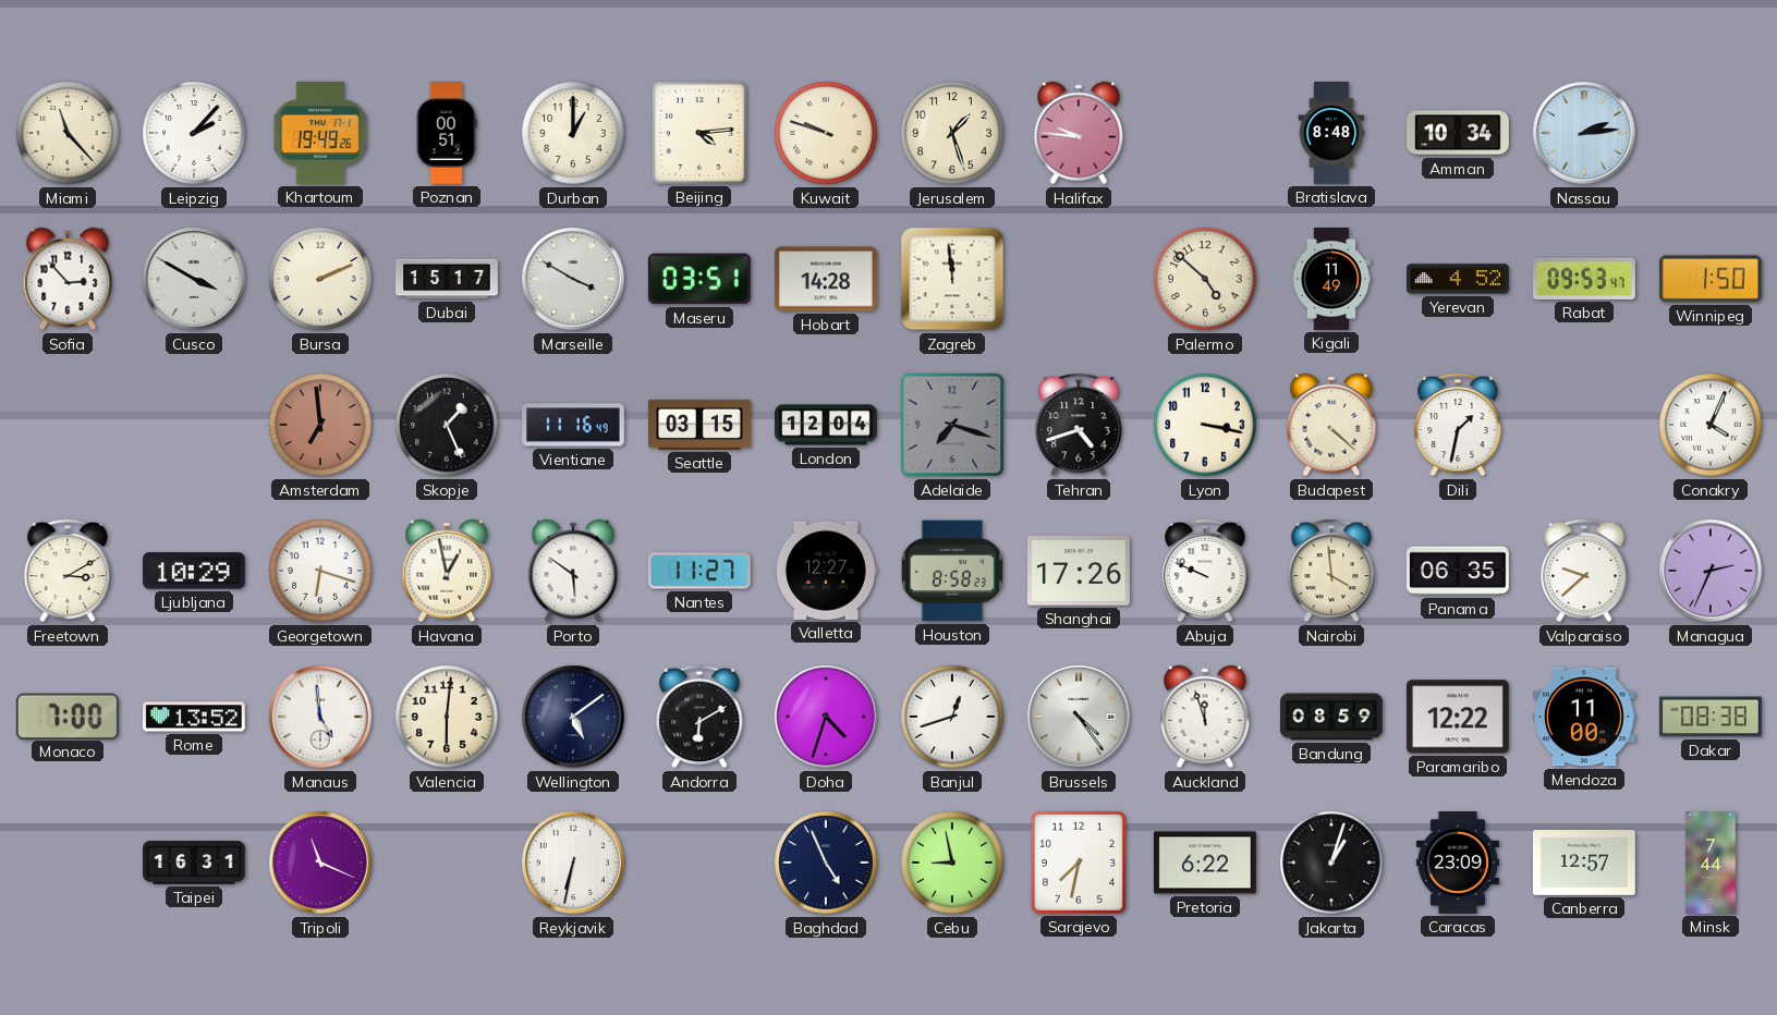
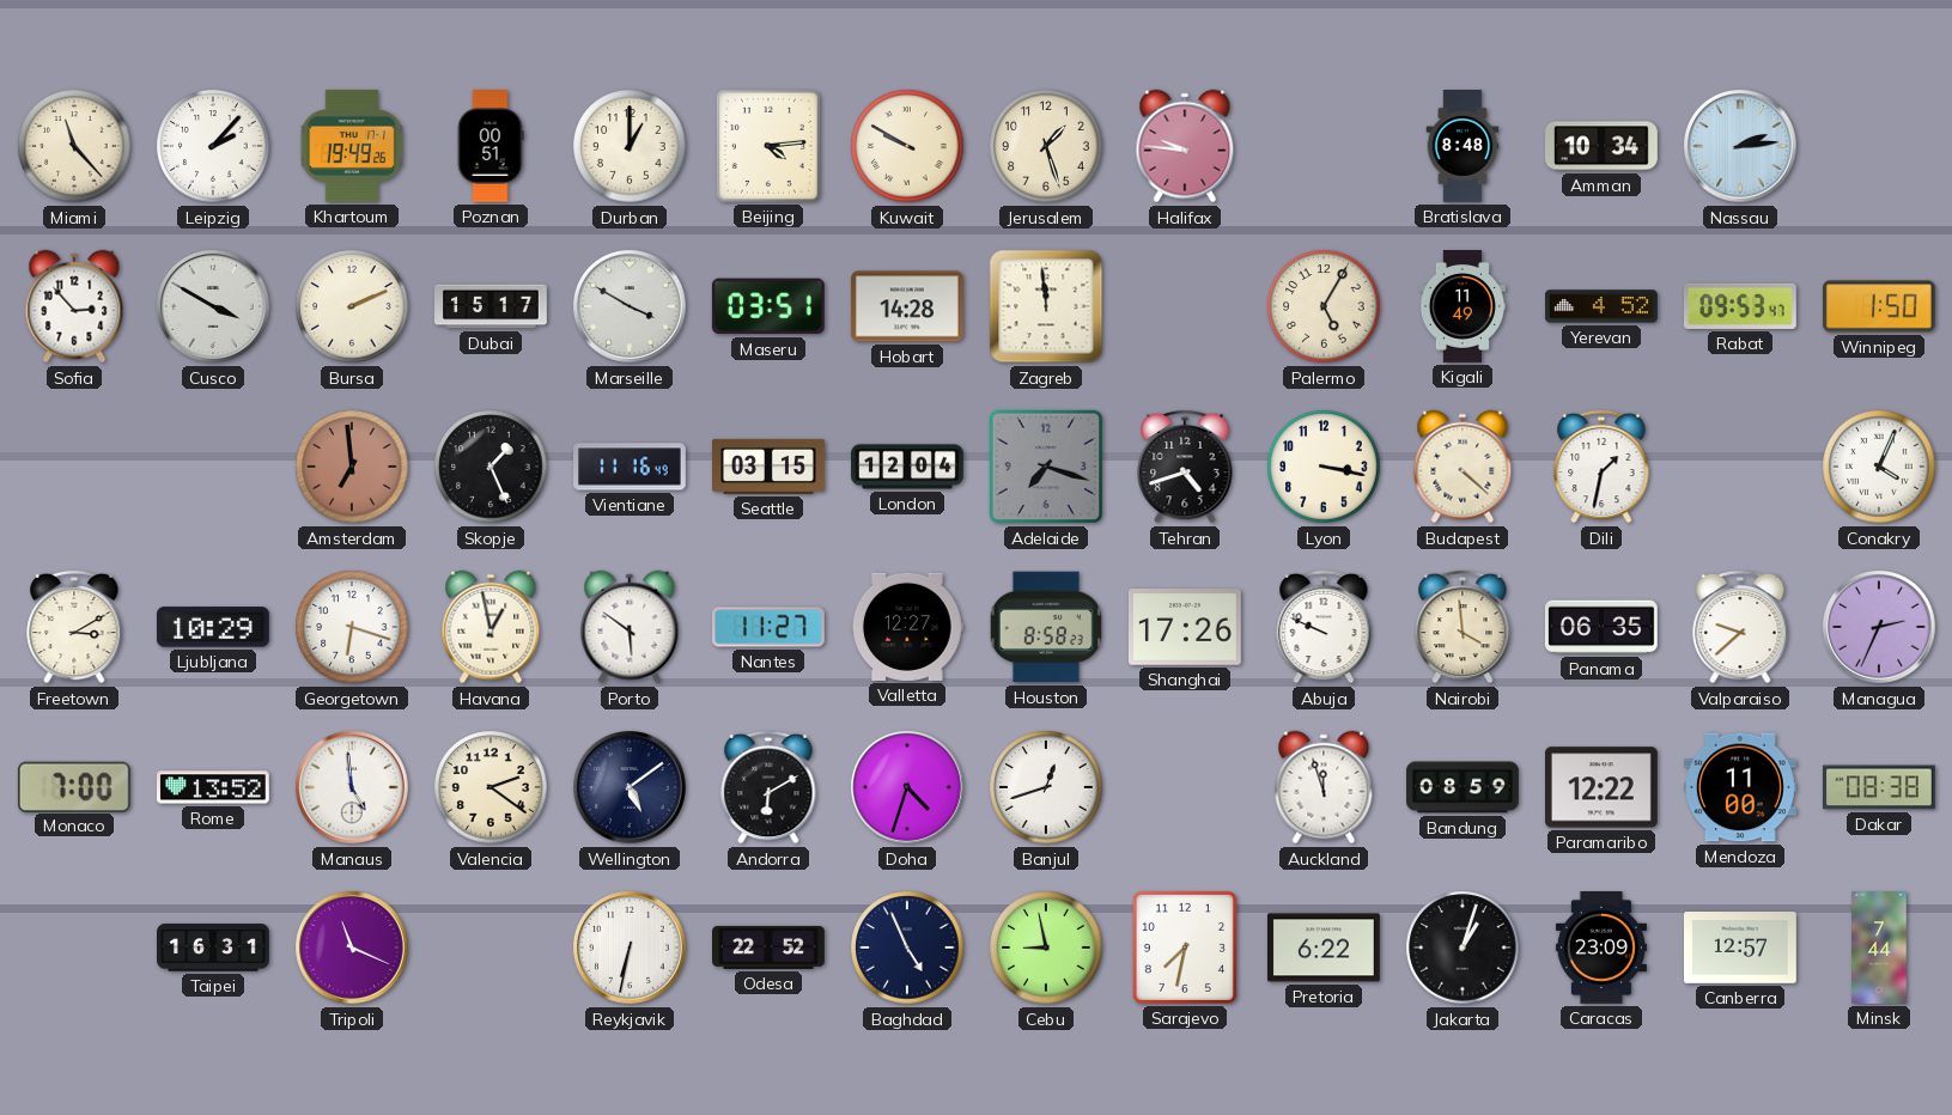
Kuwait: 9:48 -> 9:50
Palermo: 4:52 -> 5:05
Valencia: 6:01 -> 2:21
Brussels: 4:24 -> none
Odesa: none -> 22:52
